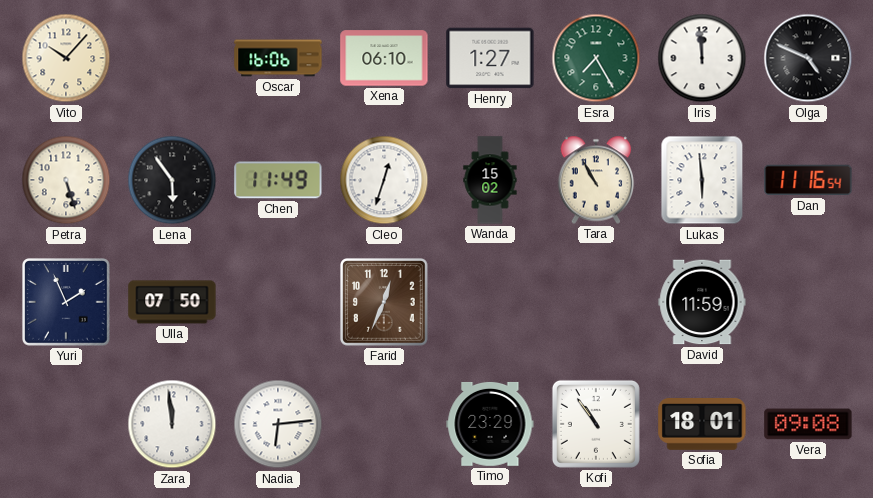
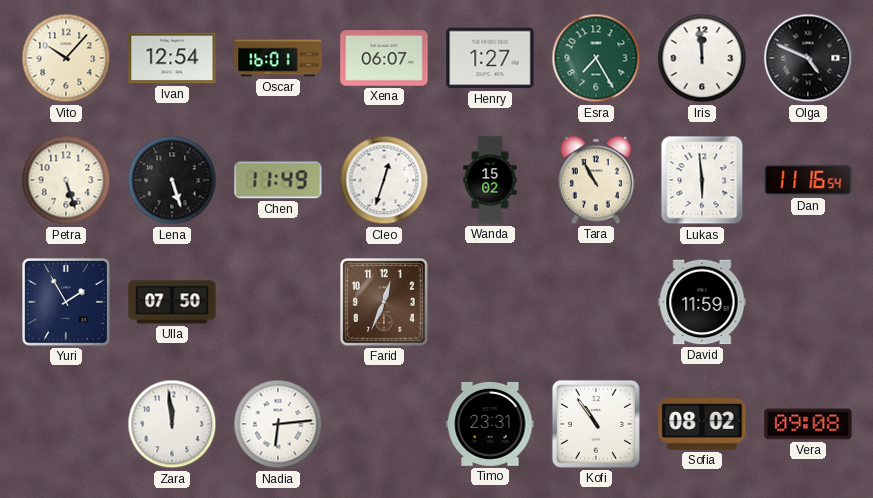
Ivan: none -> 12:54
Oscar: 16:06 -> 16:01
Xena: 06:10 -> 06:07
Lena: 5:54 -> 5:27
Yuri: 1:56 -> 1:55
Timo: 23:29 -> 23:31
Sofia: 18:01 -> 08:02
